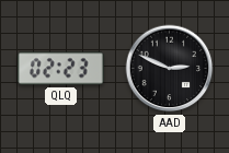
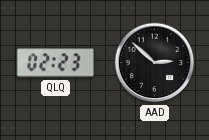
AAD: 2:49 -> 2:52
